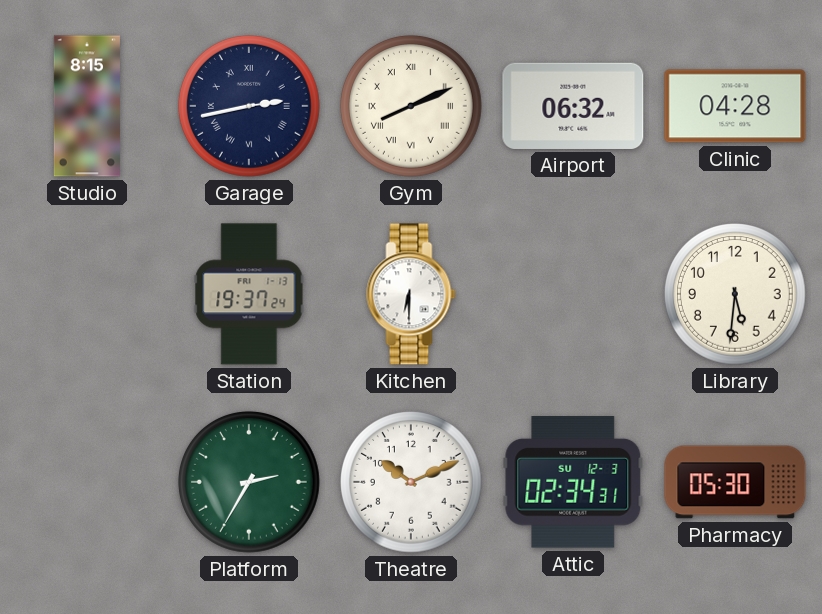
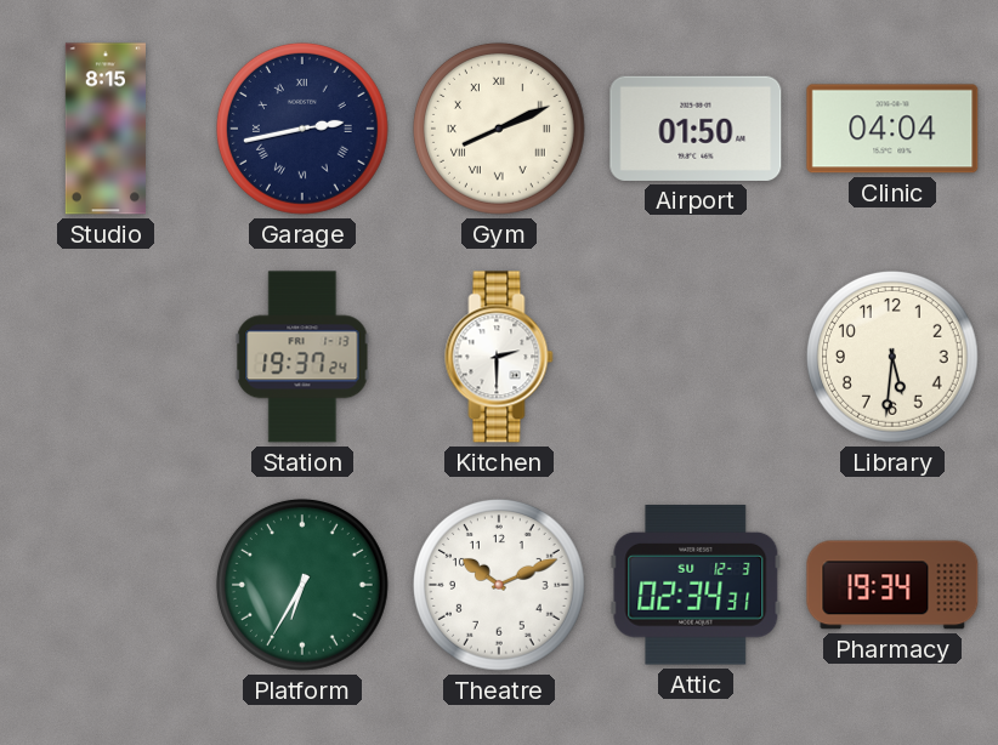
Airport: 06:32 -> 01:50
Clinic: 04:28 -> 04:04
Kitchen: 6:30 -> 2:30
Platform: 2:35 -> 6:35
Pharmacy: 05:30 -> 19:34
